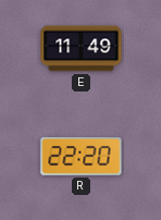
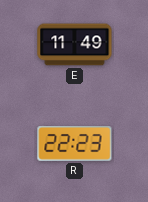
R: 22:20 -> 22:23
